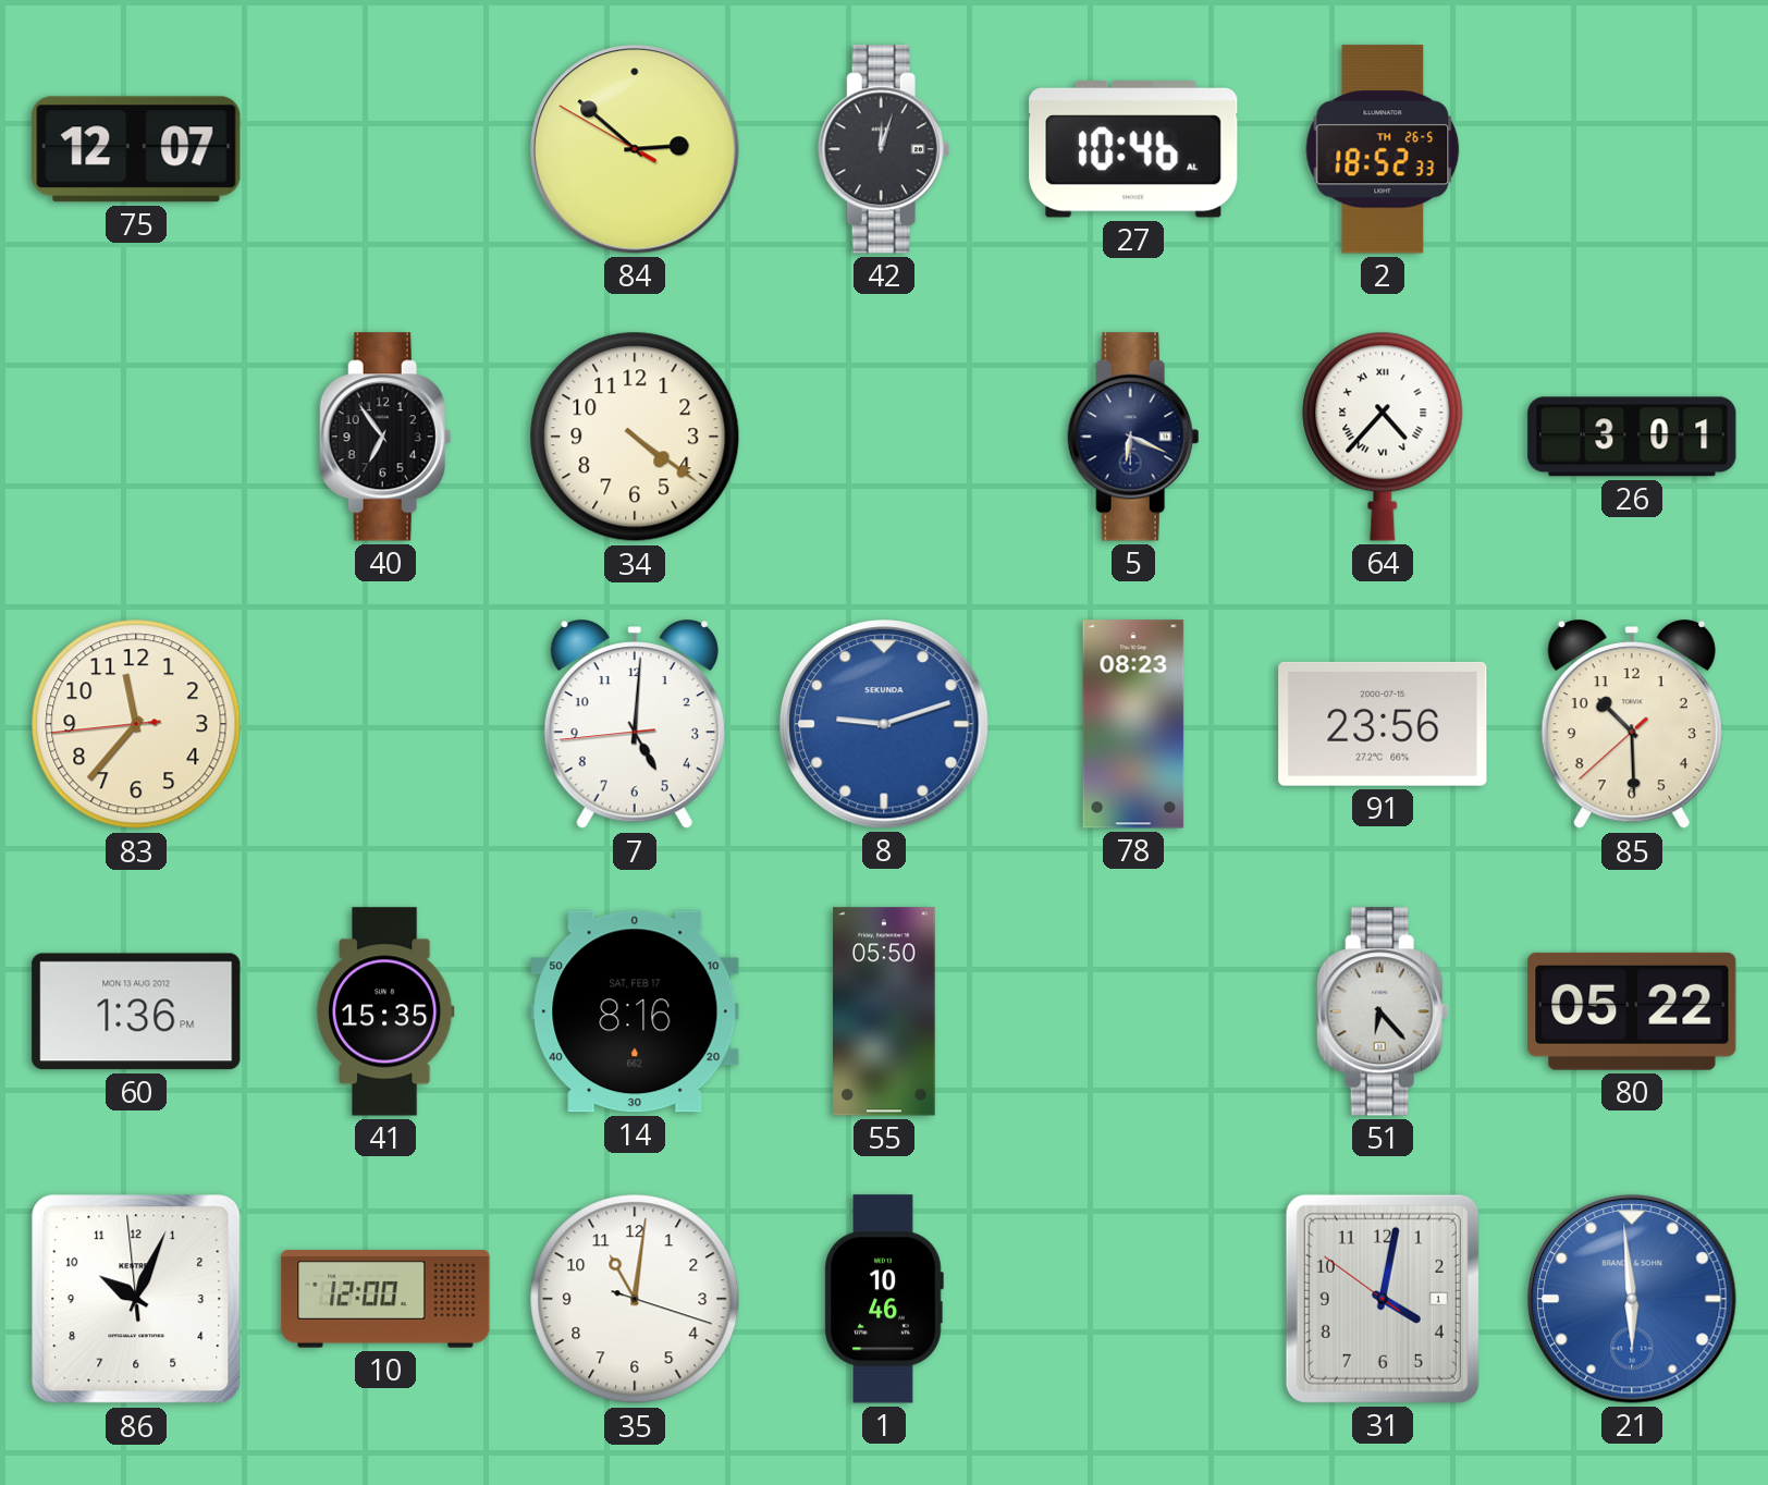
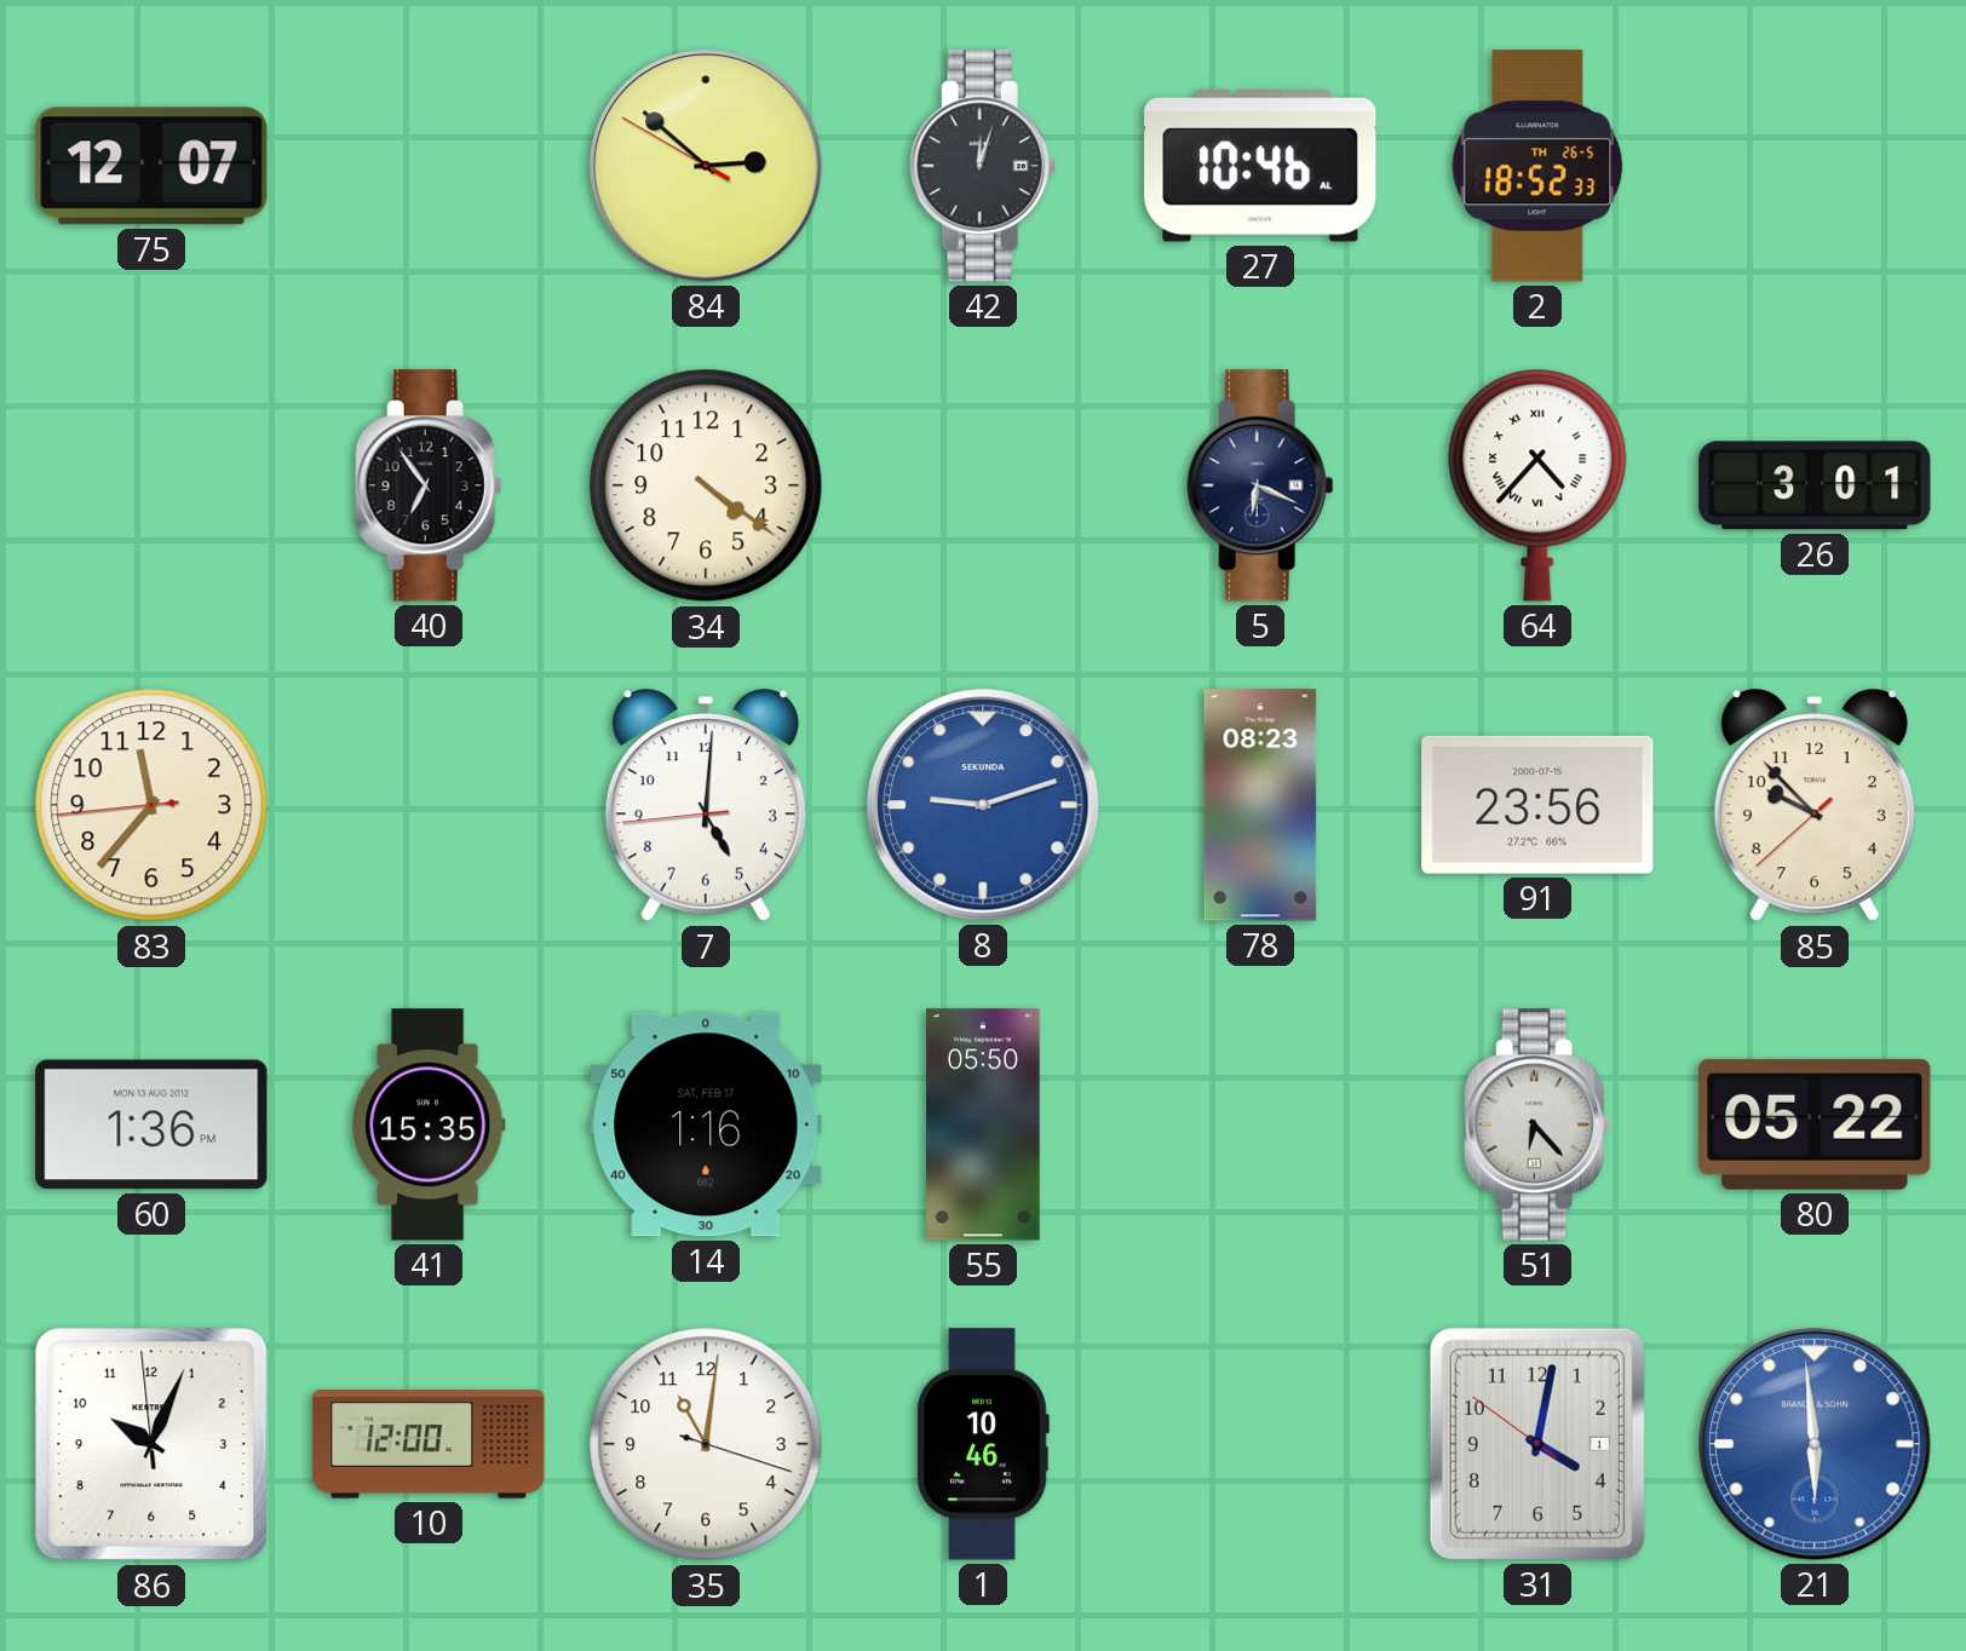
85: 10:29 -> 9:52
14: 8:16 -> 1:16
